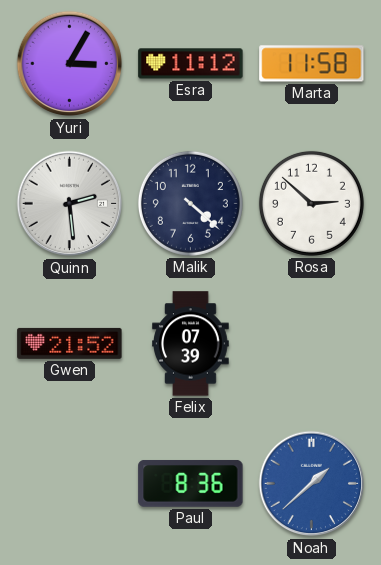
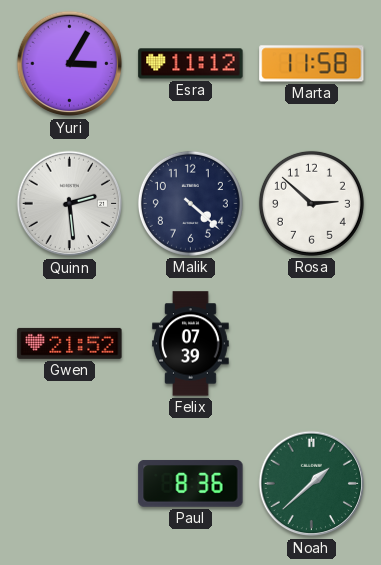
Noah dial: blue -> green
